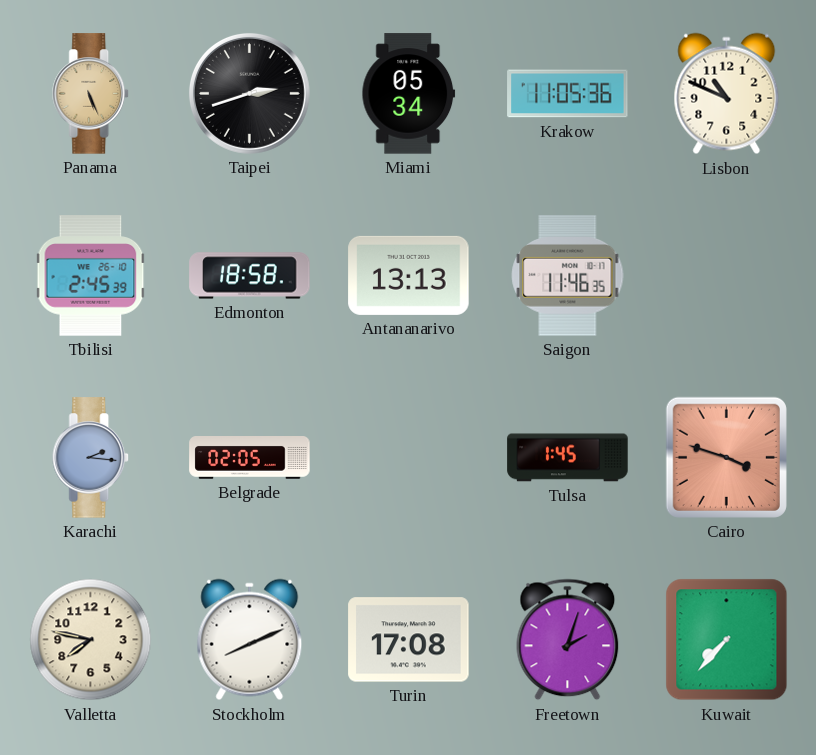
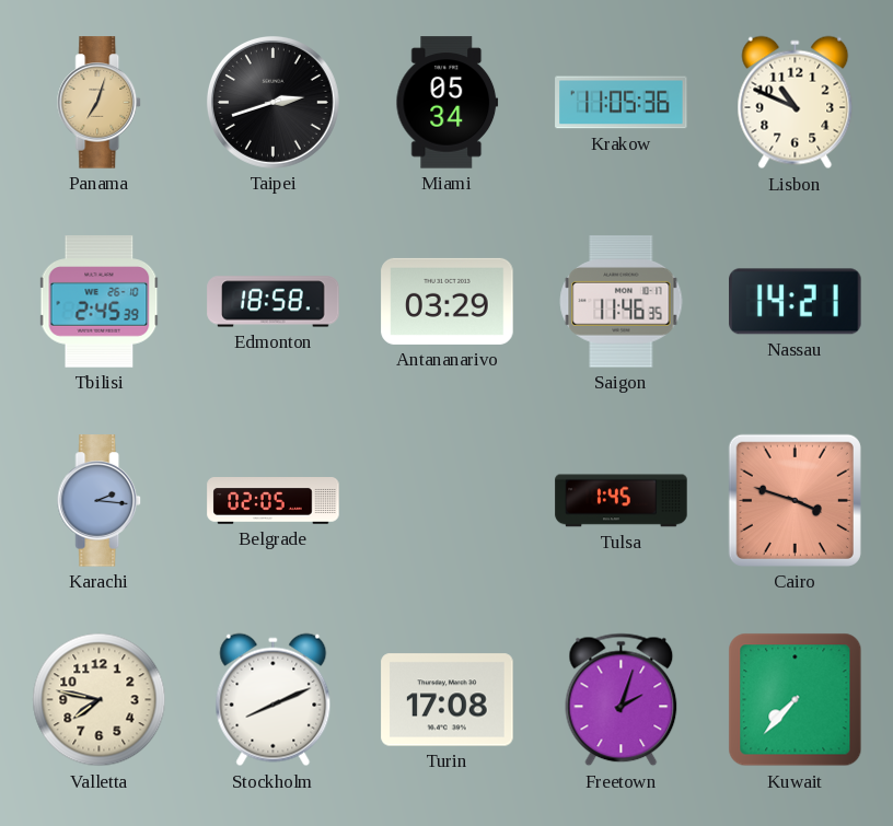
Panama: 5:26 -> 7:03
Antananarivo: 13:13 -> 03:29
Nassau: none -> 14:21
